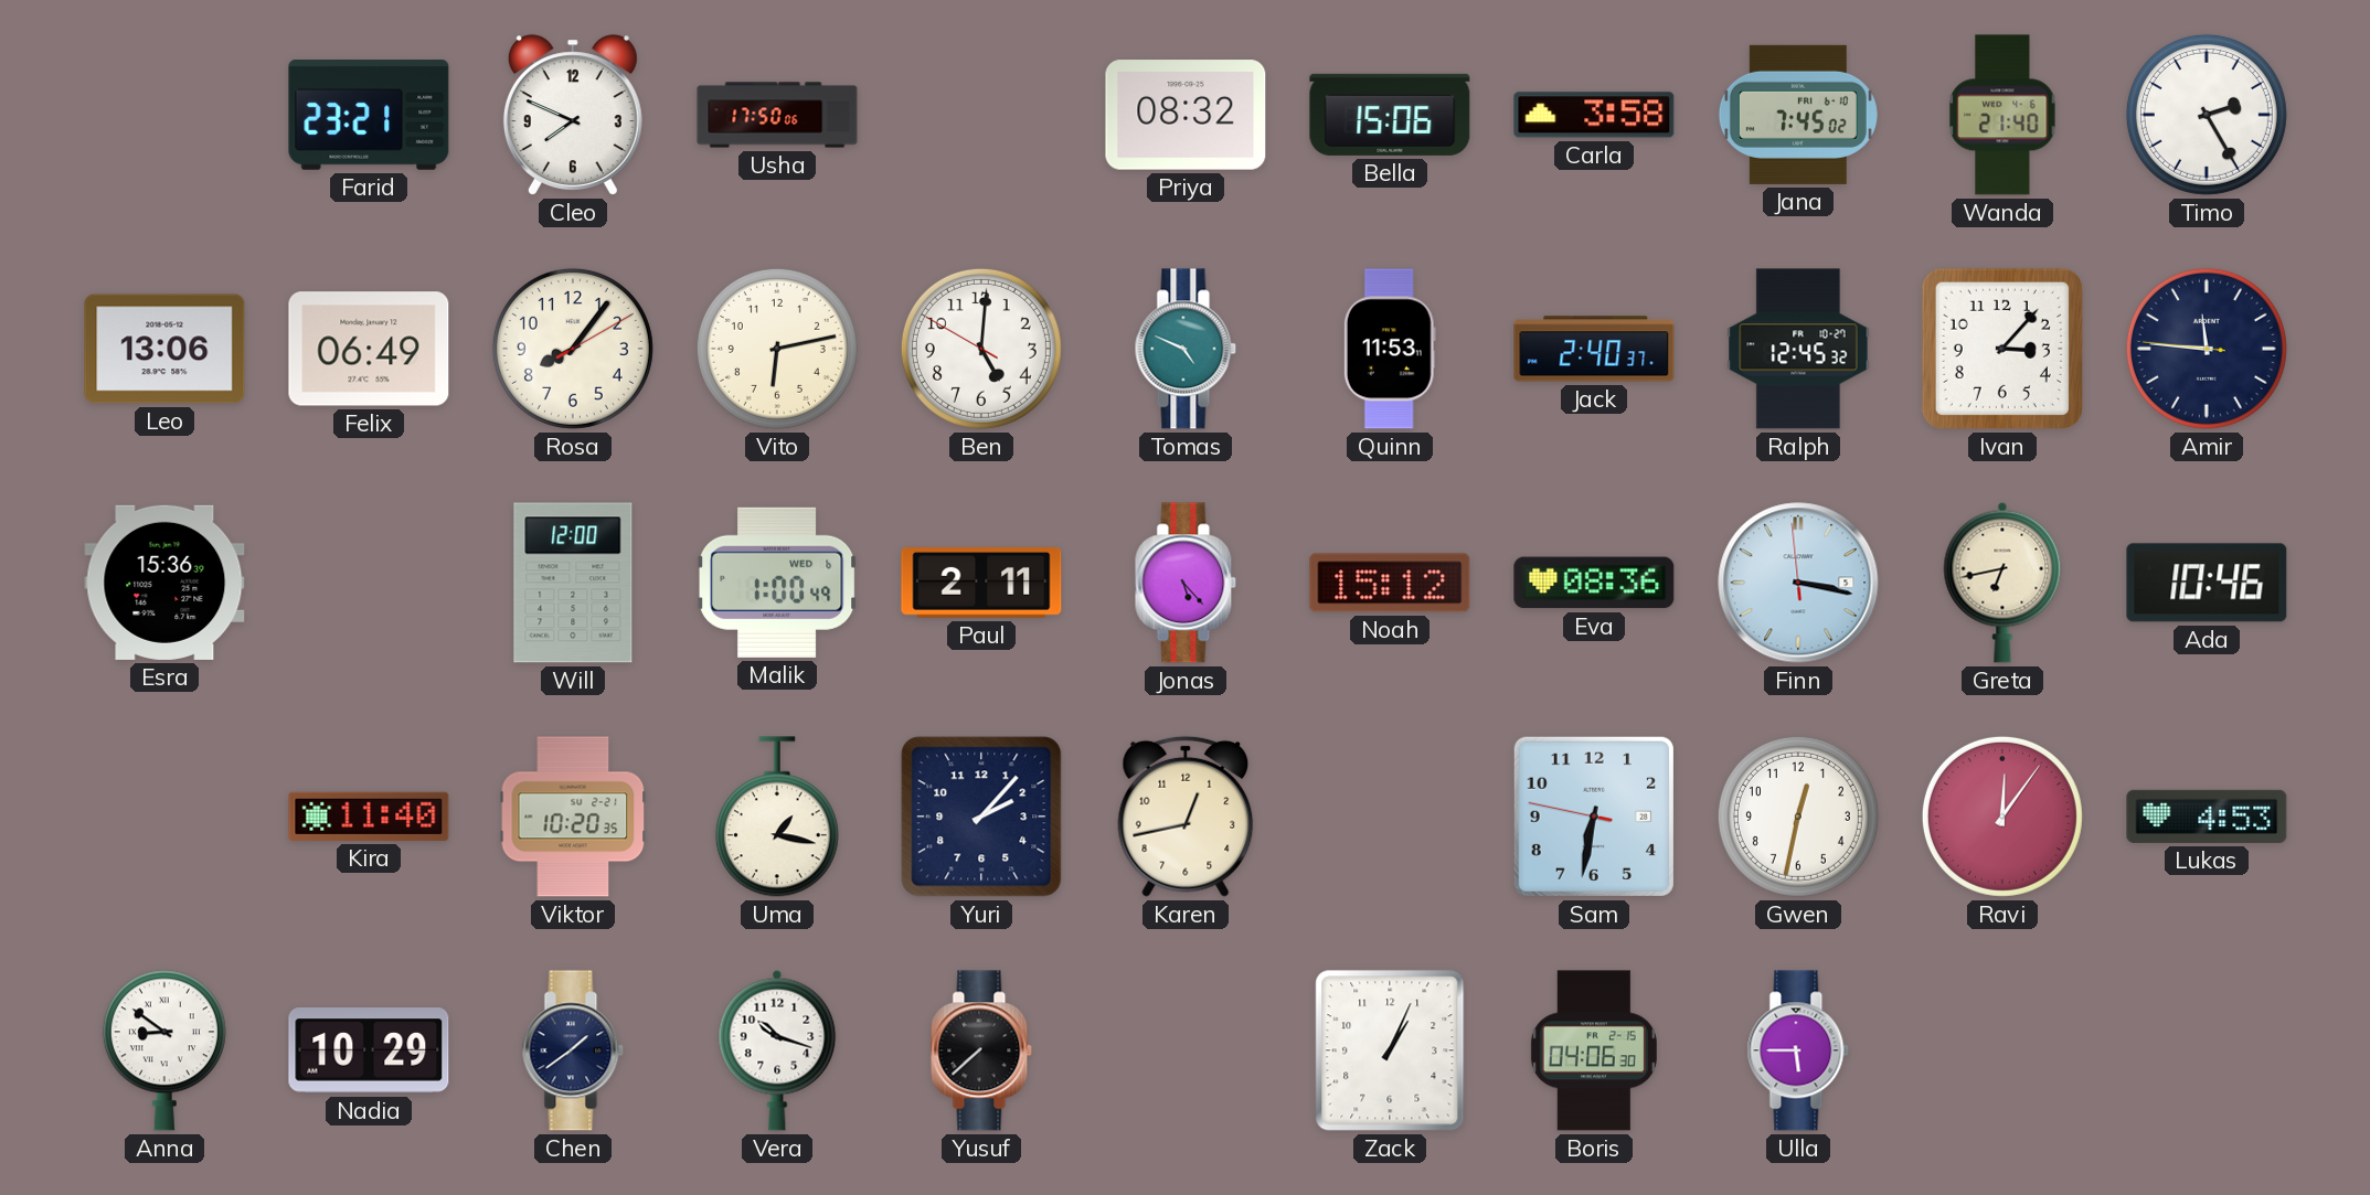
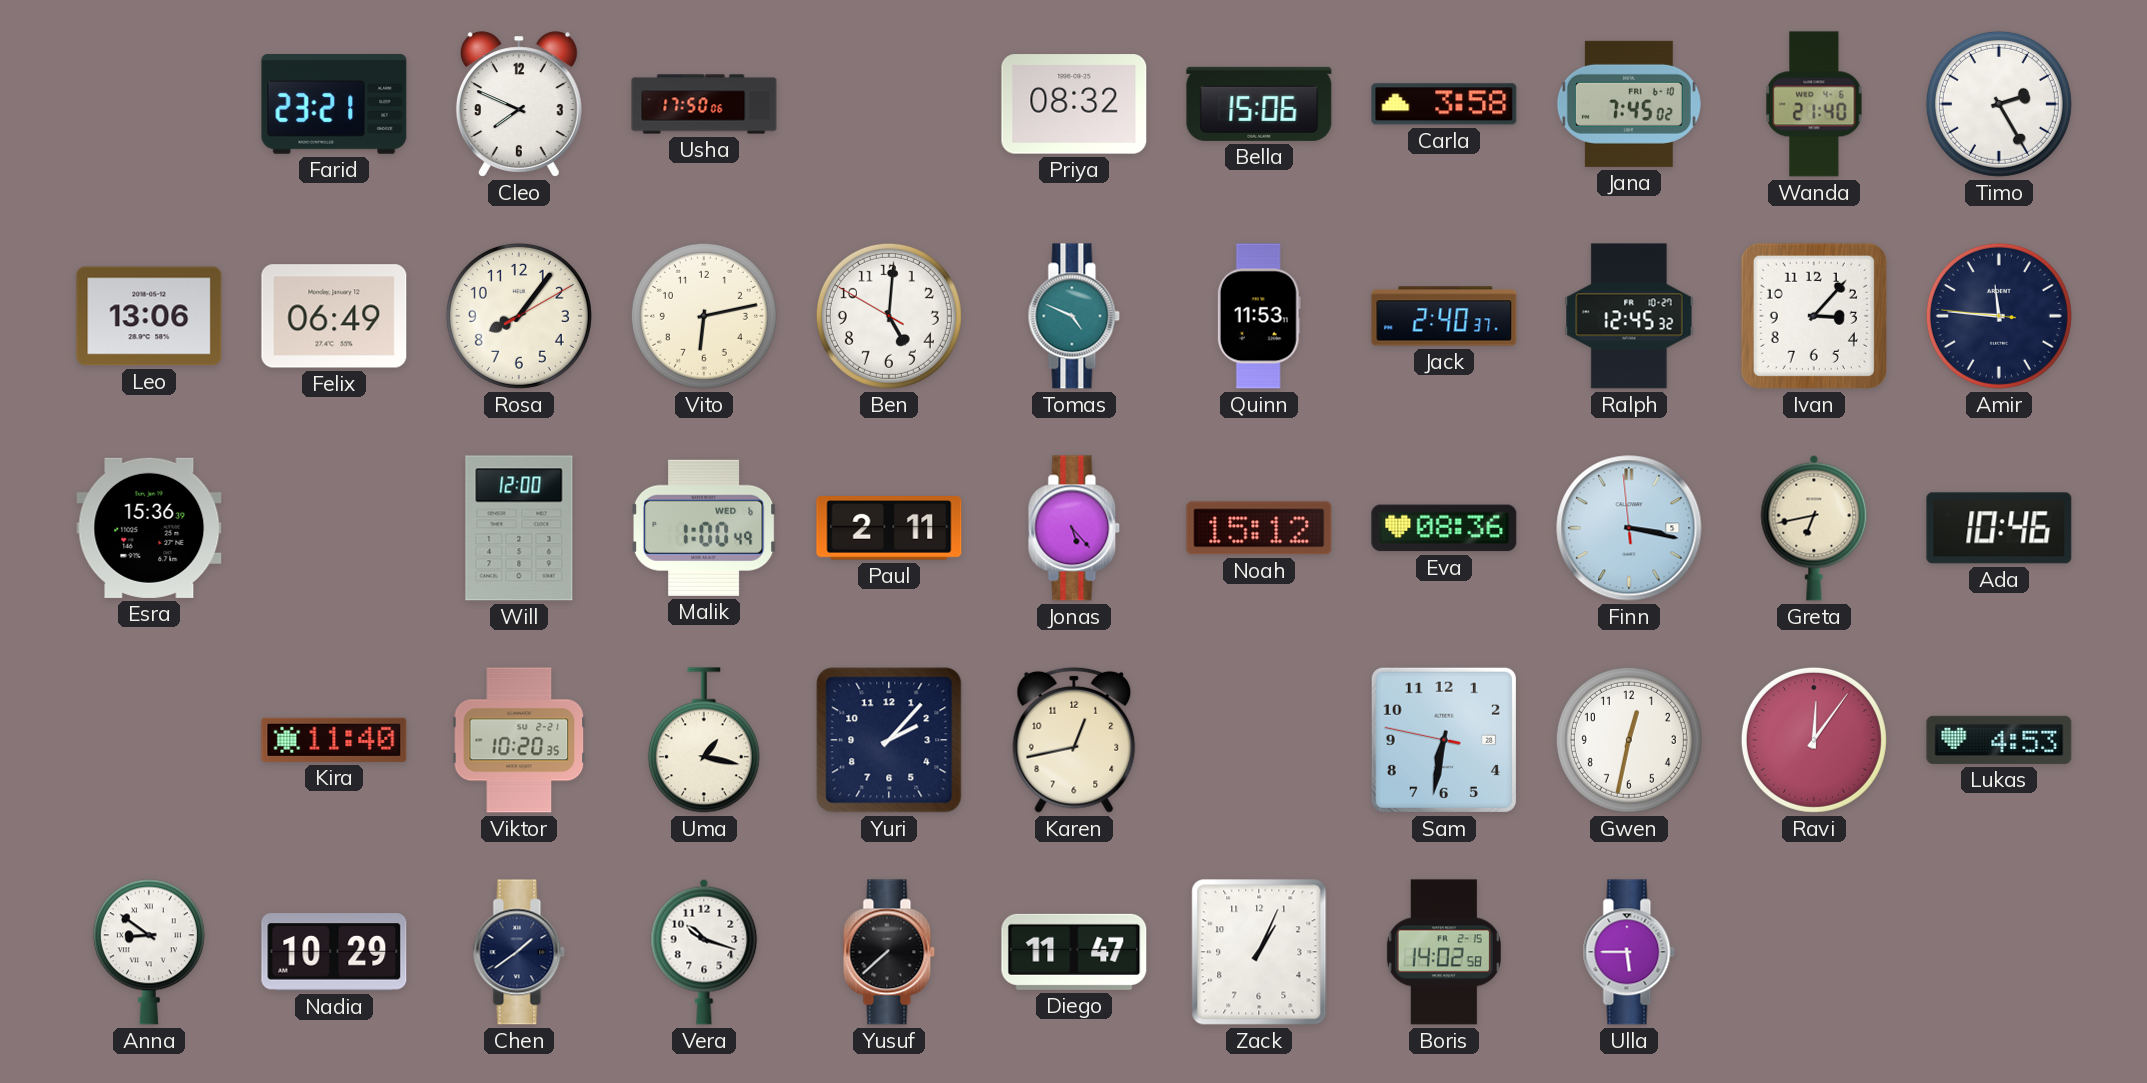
Diego: none -> 11:47
Boris: 04:06 -> 14:02
